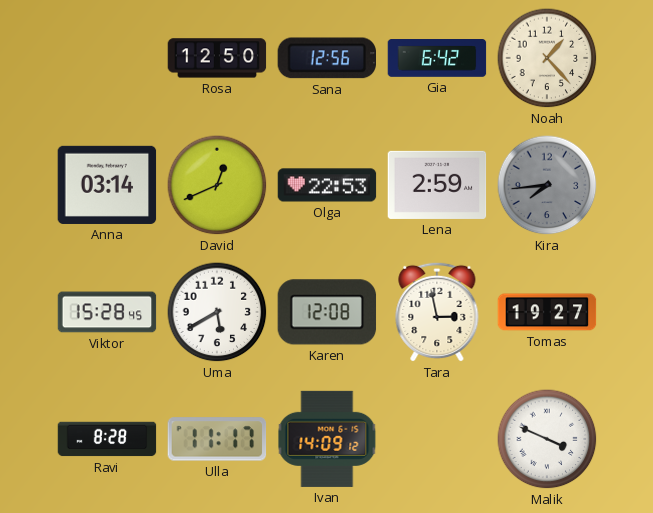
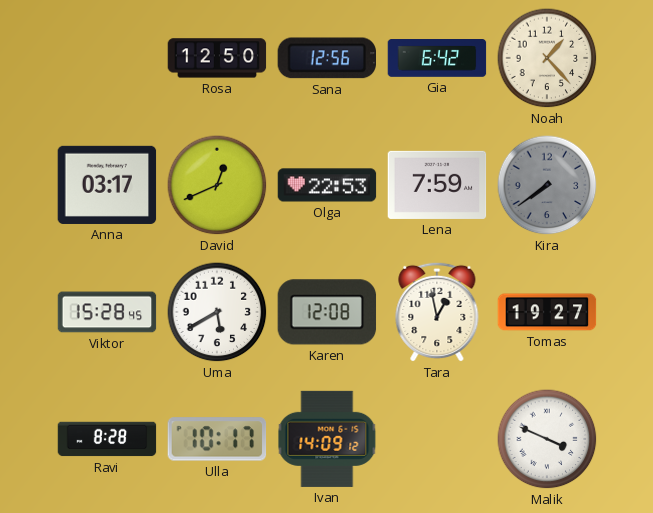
Anna: 03:14 -> 03:17
Lena: 2:59 -> 7:59
Kira: 7:44 -> 7:39
Tara: 2:58 -> 12:58
Ulla: 11:17 -> 10:17
